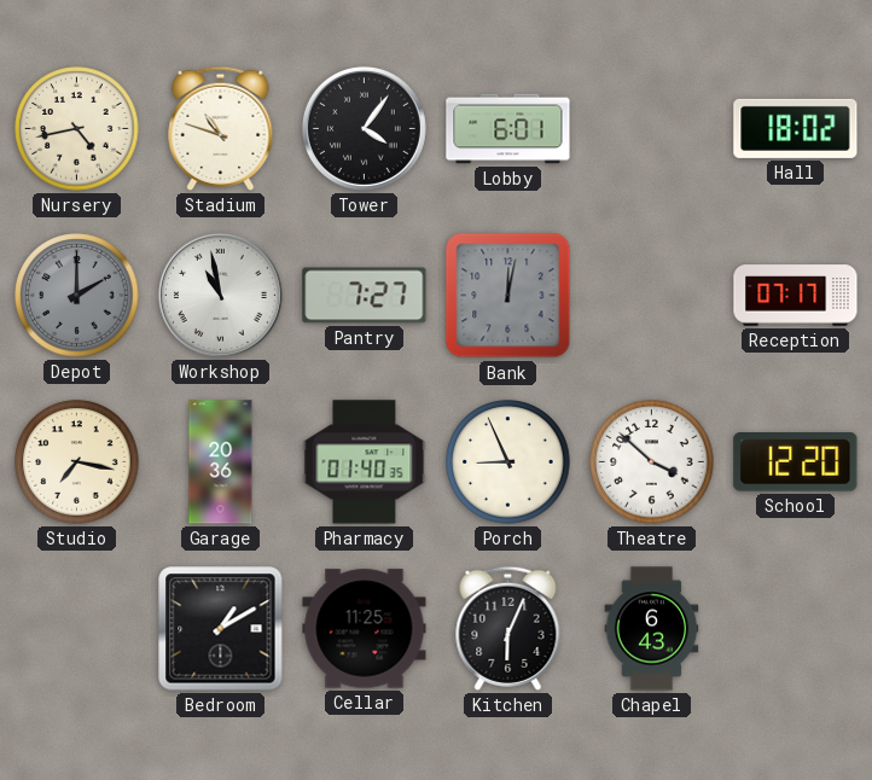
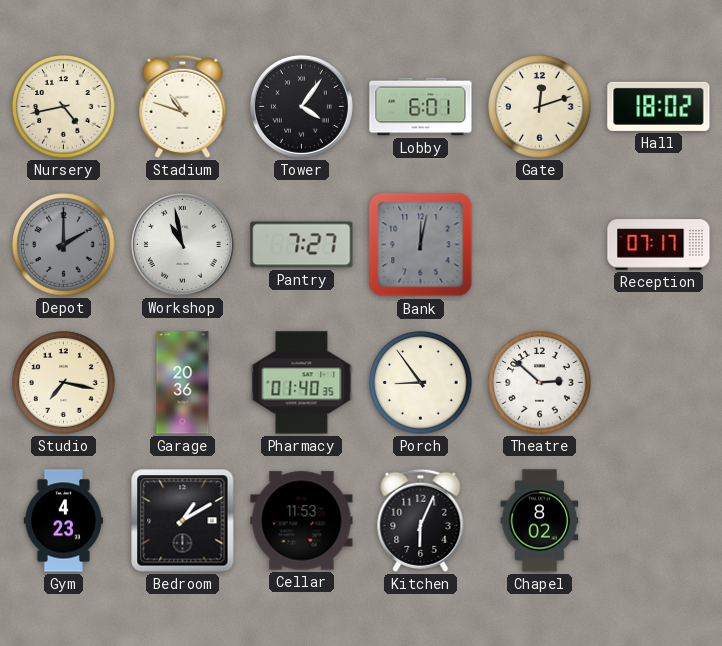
Gate: none -> 12:12
Porch: 8:56 -> 8:54
Theatre: 3:52 -> 2:52
School: 12:20 -> none
Gym: none -> 4:23
Cellar: 11:25 -> 11:53
Chapel: 6:43 -> 8:02
